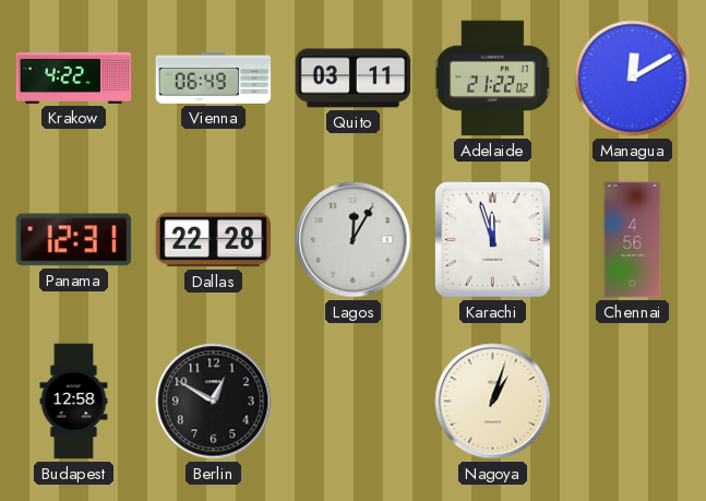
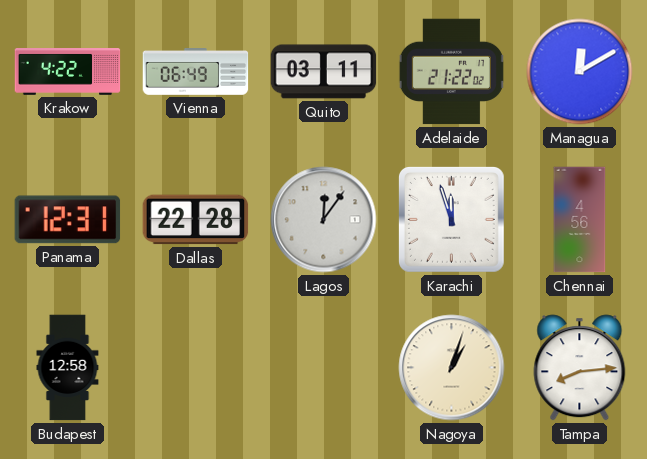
Lagos: 12:05 -> 12:06
Berlin: 12:50 -> none
Tampa: none -> 8:14
